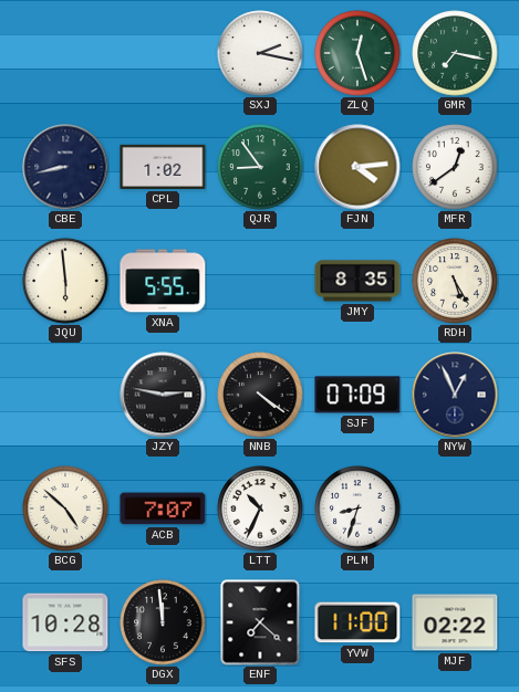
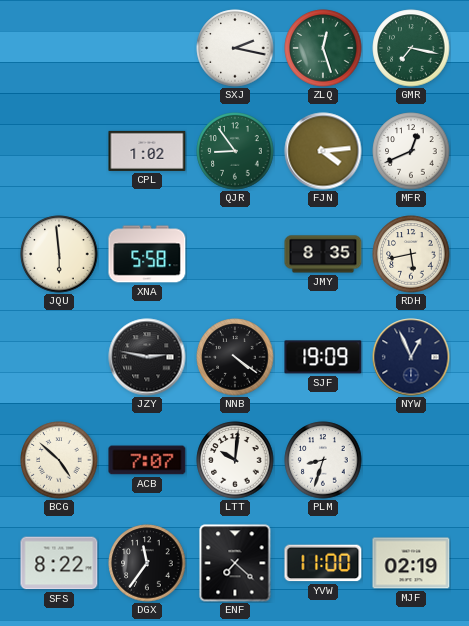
CBE: 8:43 -> none
MFR: 12:39 -> 12:41
XNA: 5:55 -> 5:58
RDH: 5:25 -> 5:43
SJF: 07:09 -> 19:09
LTT: 10:34 -> 10:01
SFS: 10:28 -> 8:22
DGX: 11:59 -> 11:36
MJF: 02:22 -> 02:19
